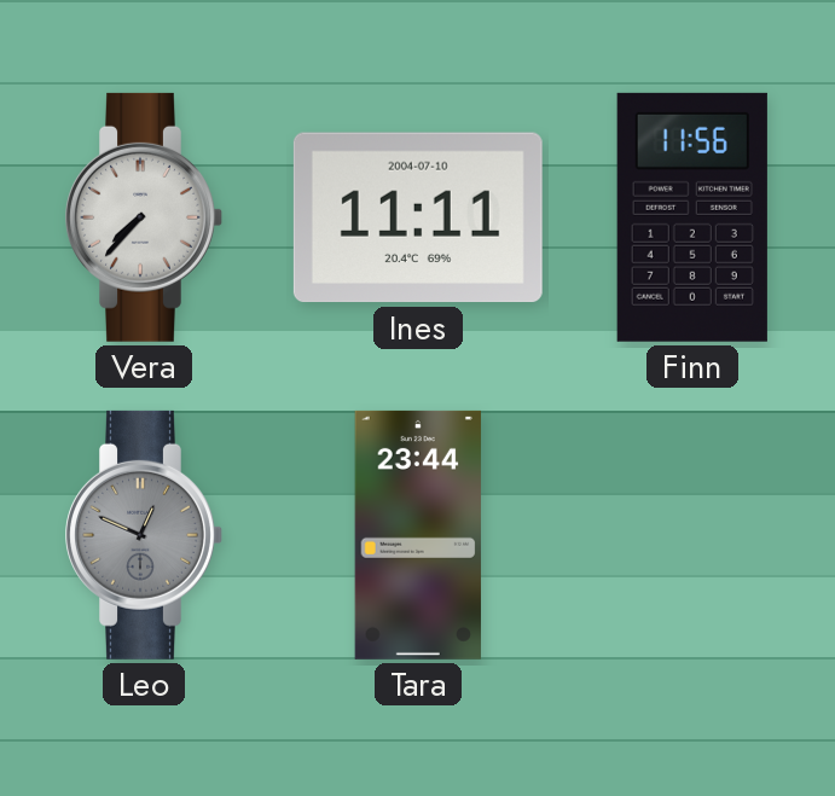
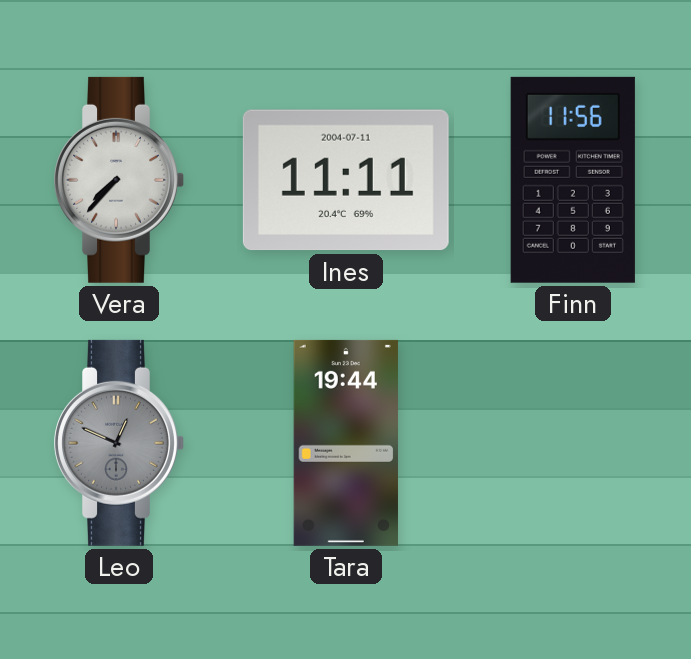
Ines date: 2004-07-10 -> 2004-07-11
Tara: 23:44 -> 19:44
